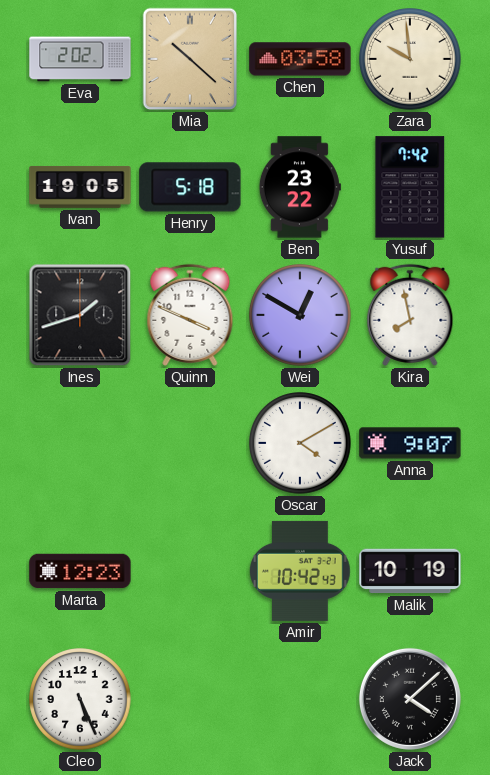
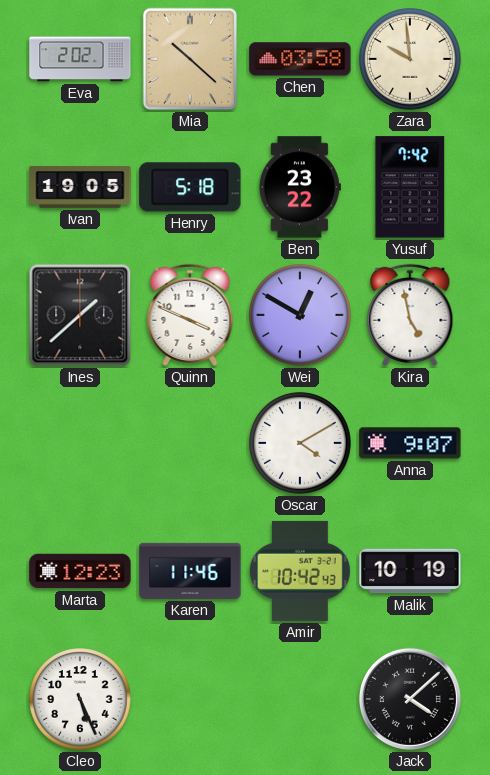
Ines: 1:42 -> 1:38
Kira: 7:58 -> 4:58
Karen: none -> 11:46
